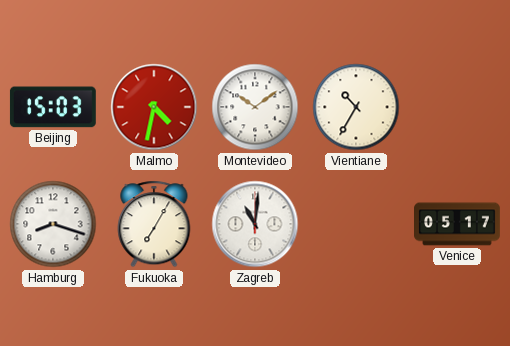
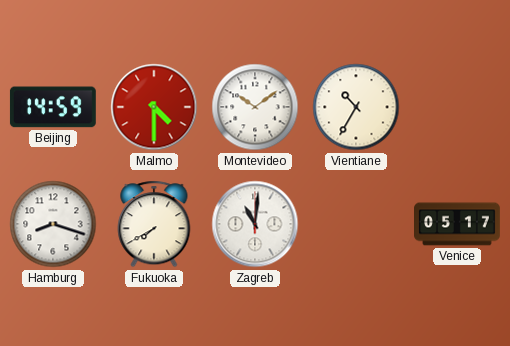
Beijing: 15:03 -> 14:59
Malmo: 4:32 -> 4:30
Fukuoka: 7:05 -> 7:40
